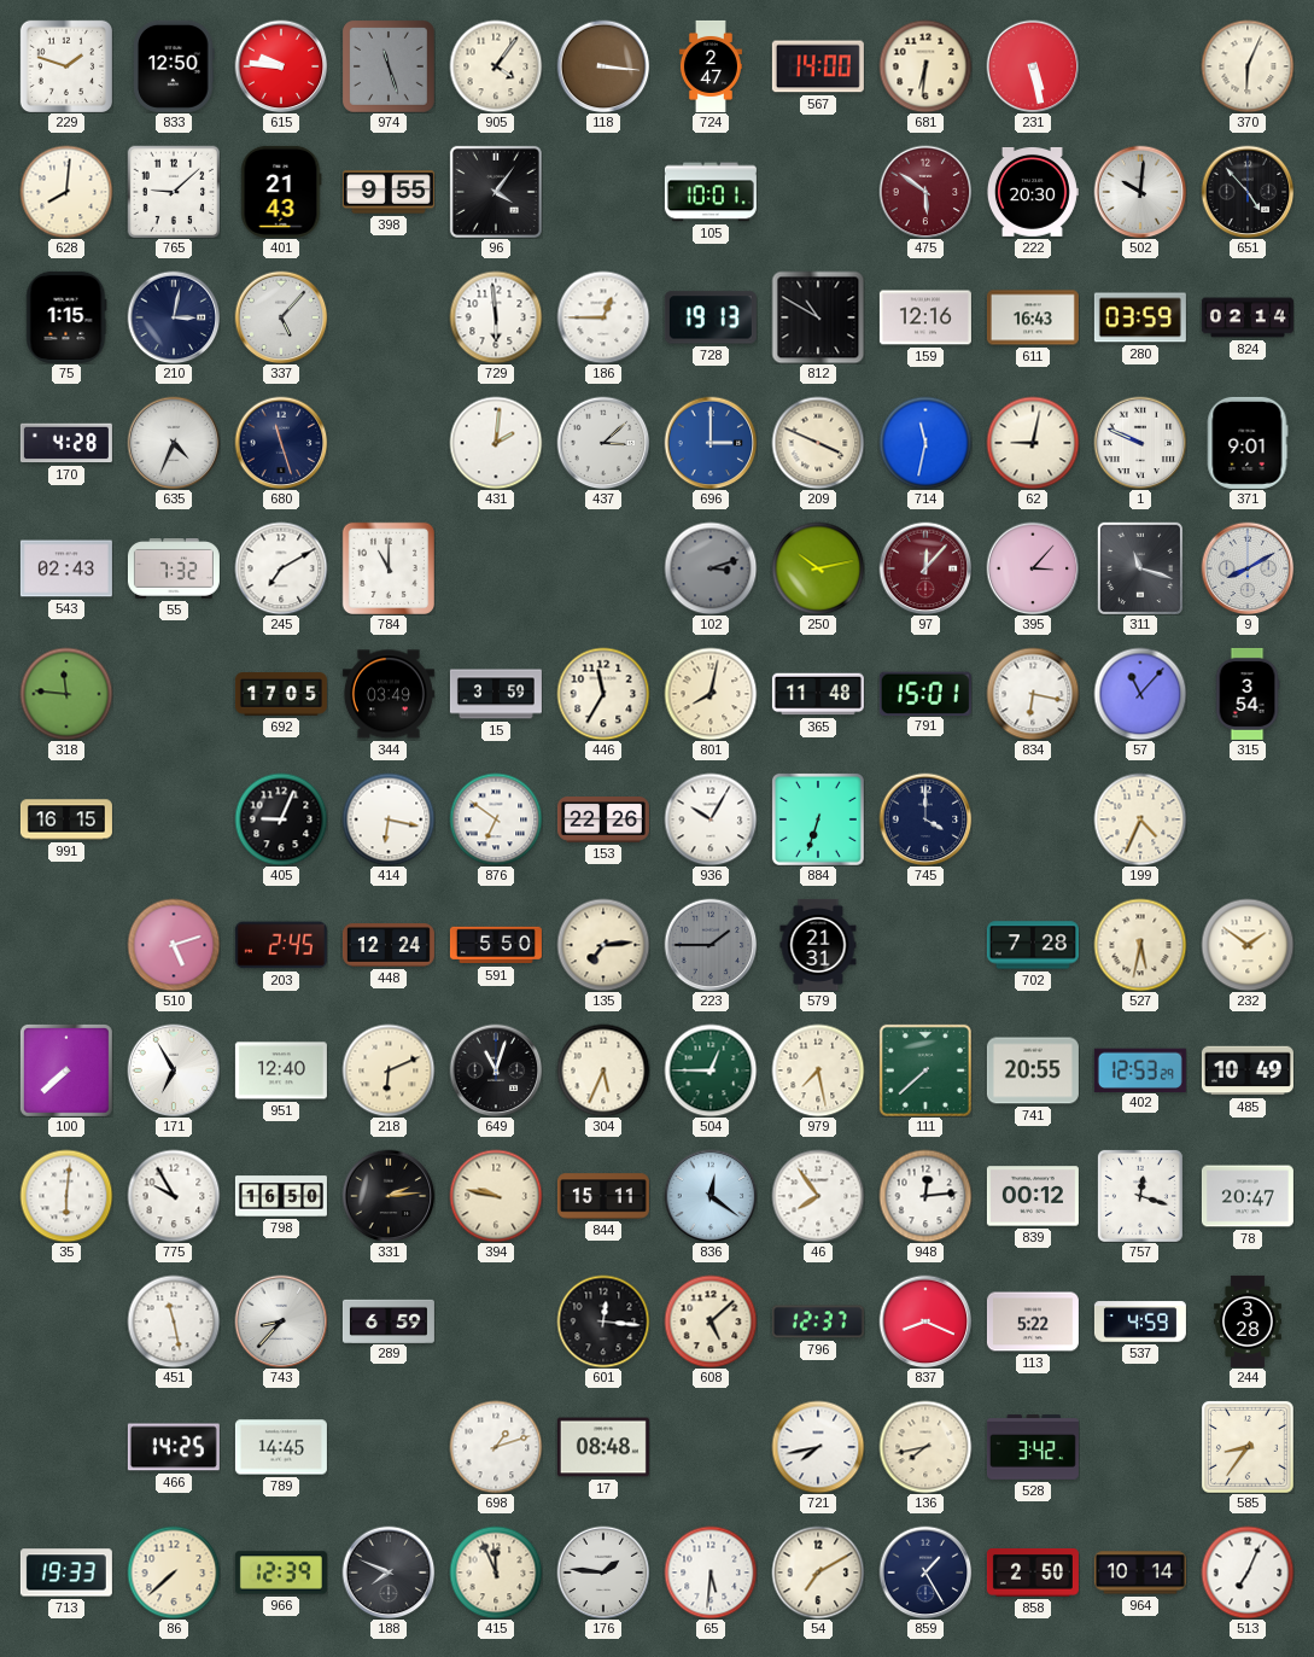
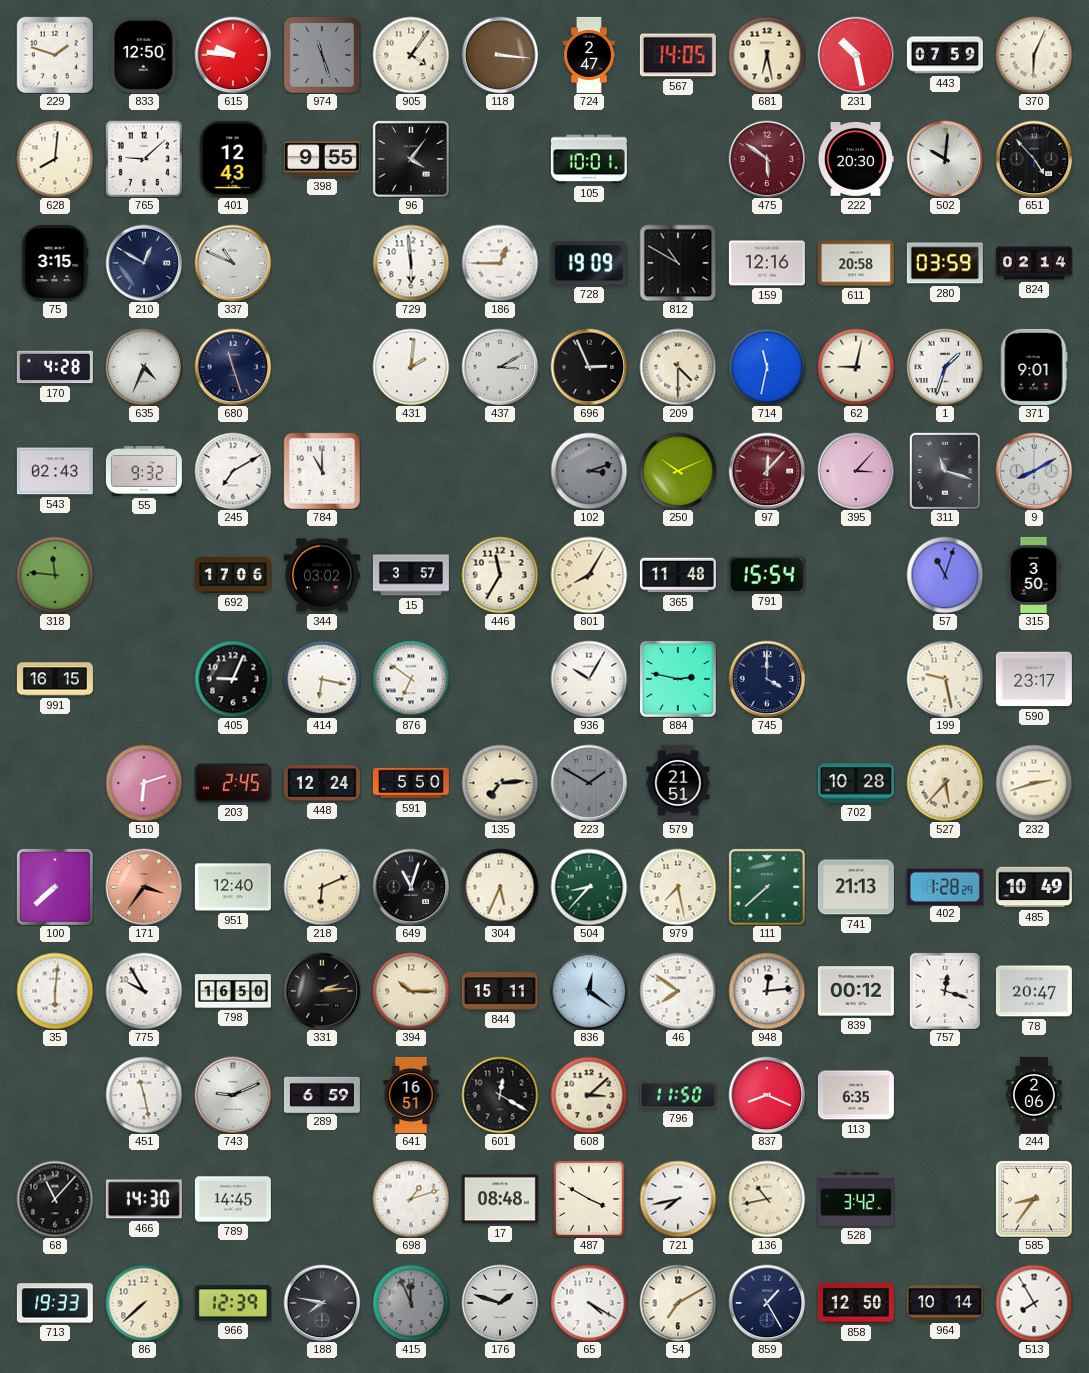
567: 14:00 -> 14:05
681: 6:31 -> 6:28
231: 5:28 -> 10:28
443: none -> 07:59
401: 21:43 -> 12:43
75: 1:15 -> 3:15
210: 3:02 -> 12:50
337: 5:07 -> 10:49
728: 19:13 -> 19:09
611: 16:43 -> 20:58
437: 3:08 -> 3:10
696: 3:00 -> 2:56
696 dial: blue -> black
209: 3:49 -> 4:30
1: 9:49 -> 1:33
55: 7:32 -> 9:32
250: 10:13 -> 10:11
692: 17:05 -> 17:06
344: 03:49 -> 03:02
15: 3:59 -> 3:57
801: 8:02 -> 8:05
791: 15:01 -> 15:54
834: 6:17 -> none
57: 11:07 -> 11:03
315: 3:54 -> 3:50
153: 22:26 -> none
884: 6:33 -> 2:47
199: 4:34 -> 9:28
590: none -> 23:17
510: 5:12 -> 6:12
223: 1:45 -> 1:50
579: 21:31 -> 21:51
702: 7:28 -> 10:28
527: 5:32 -> 5:37
232: 1:51 -> 2:42
171: 6:55 -> 3:36
171 dial: white -> salmon
504: 12:45 -> 8:37
741: 20:55 -> 21:13
402: 12:53 -> 1:28
394: 9:47 -> 10:15
46: 7:54 -> 7:51
743: 8:37 -> 9:11
641: none -> 16:51
601: 12:16 -> 12:20
608: 5:08 -> 3:08
796: 12:37 -> 11:50
113: 5:22 -> 6:35
537: 4:59 -> none
244: 3:28 -> 2:06
68: none -> 11:07
466: 14:25 -> 14:30
487: none -> 3:50
136: 7:43 -> 10:43
188: 7:49 -> 7:47
415 dial: cream -> grey
176: 1:46 -> 1:48
65: 5:31 -> 4:20
858: 2:50 -> 12:50
513: 7:04 -> 7:55
